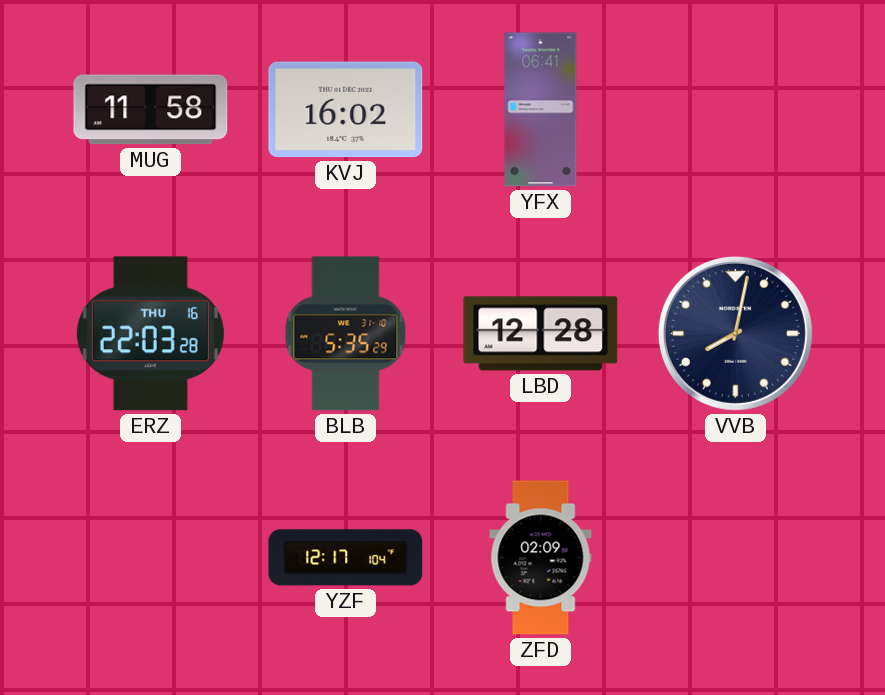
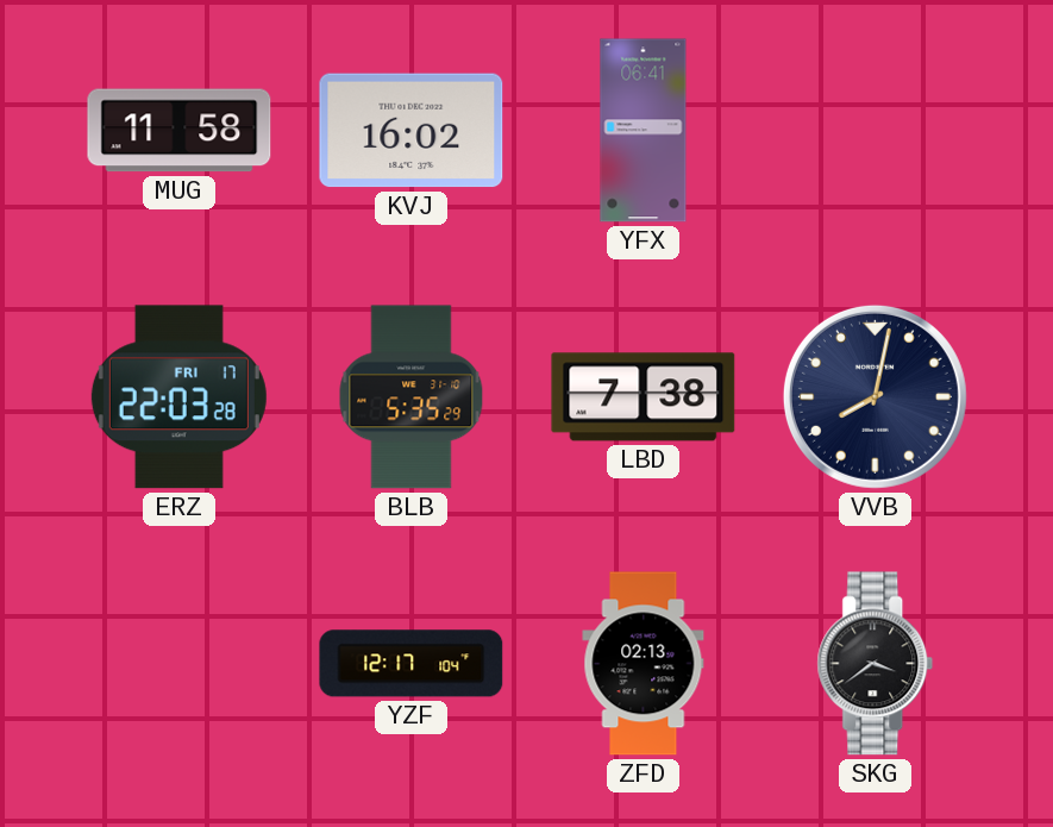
ERZ date: THU 16 -> FRI 17
LBD: 12:28 -> 7:38
ZFD: 02:09 -> 02:13
SKG: none -> 3:39
